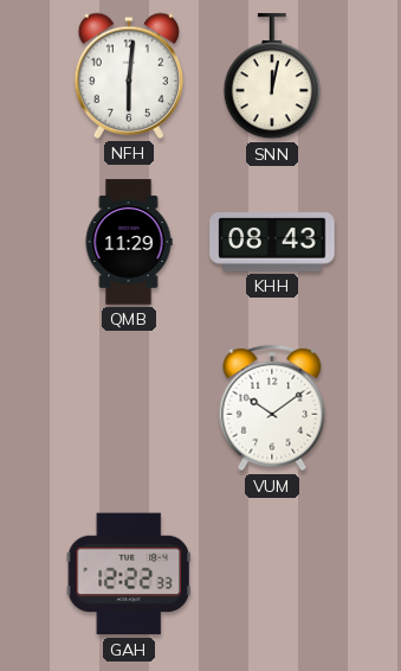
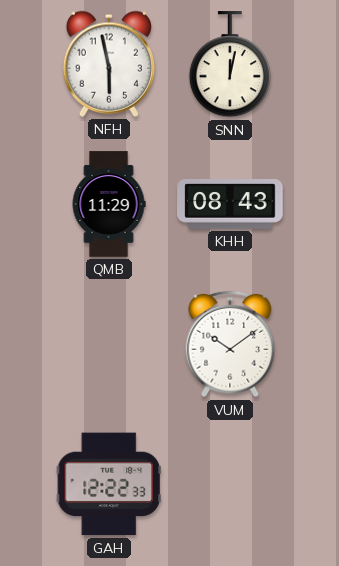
NFH: 6:01 -> 5:58
